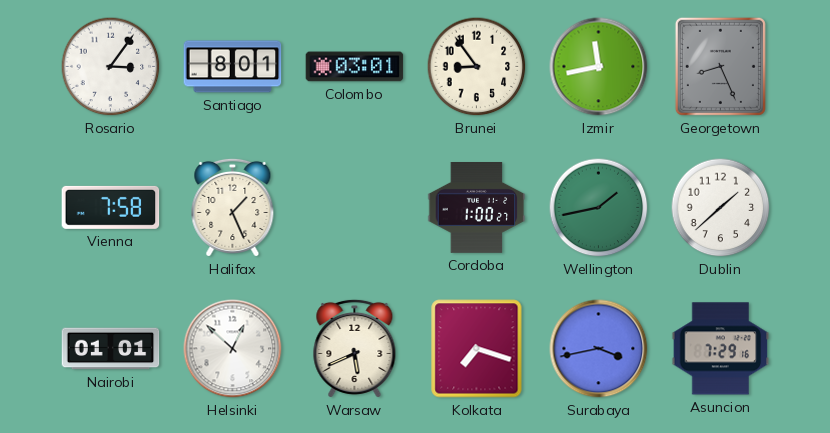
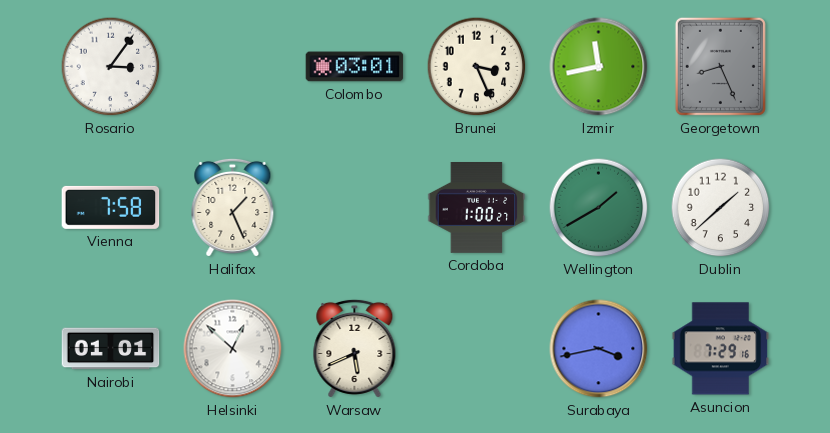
Santiago: 8:01 -> none
Brunei: 8:54 -> 3:26
Wellington: 1:43 -> 1:40
Kolkata: 7:18 -> none
